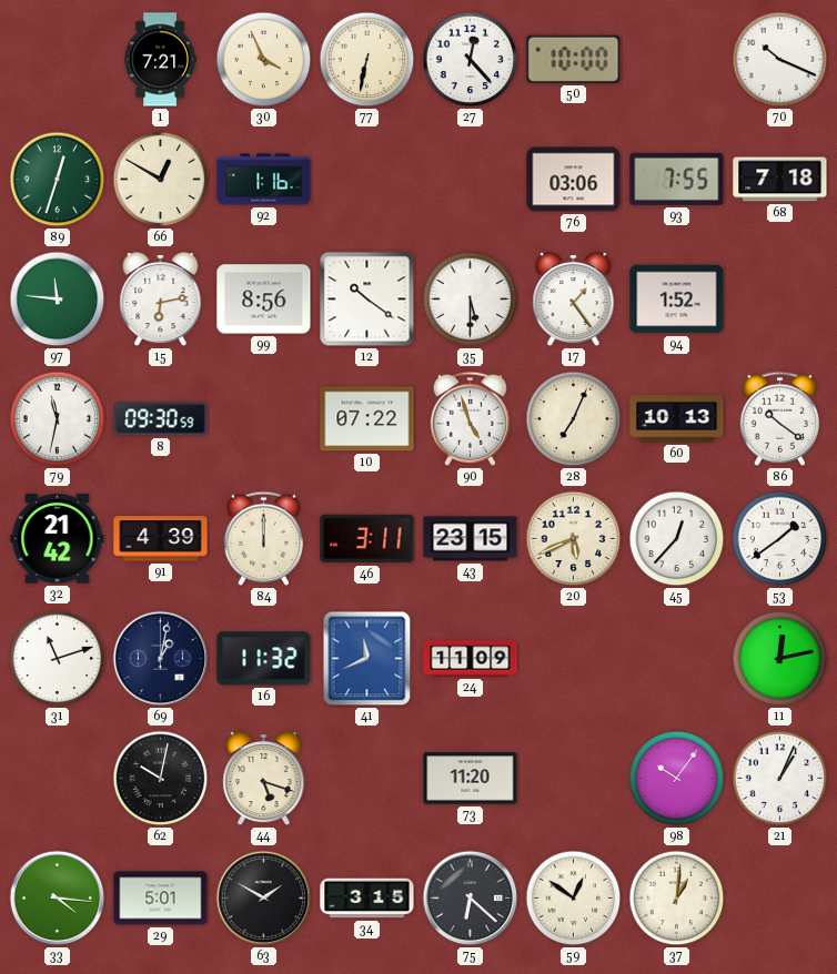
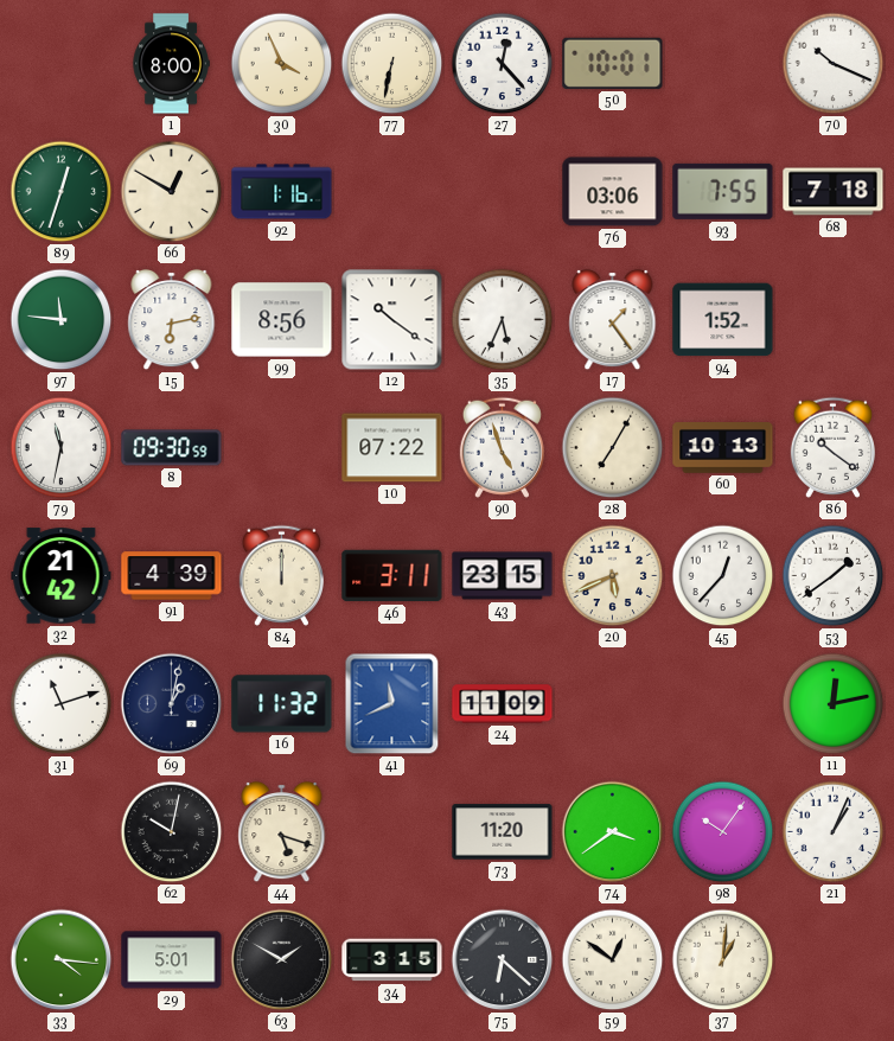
1: 7:21 -> 8:00
50: 10:00 -> 10:01
35: 5:30 -> 5:34
28: 7:04 -> 7:05
74: none -> 3:39
